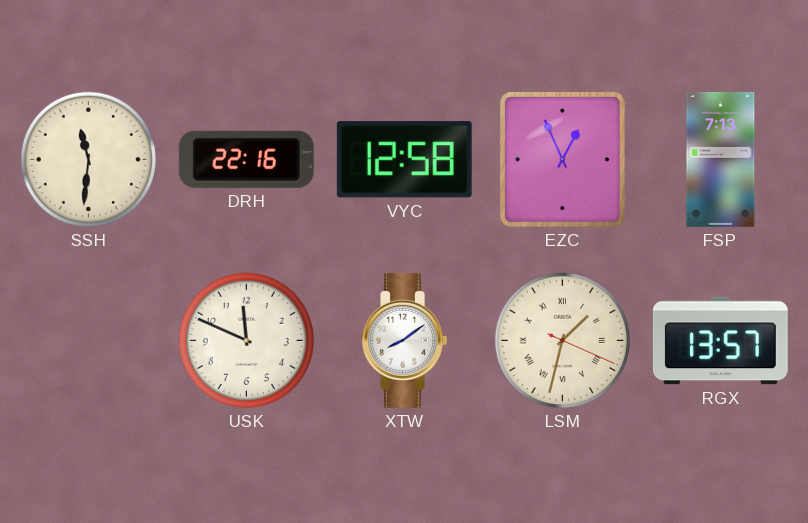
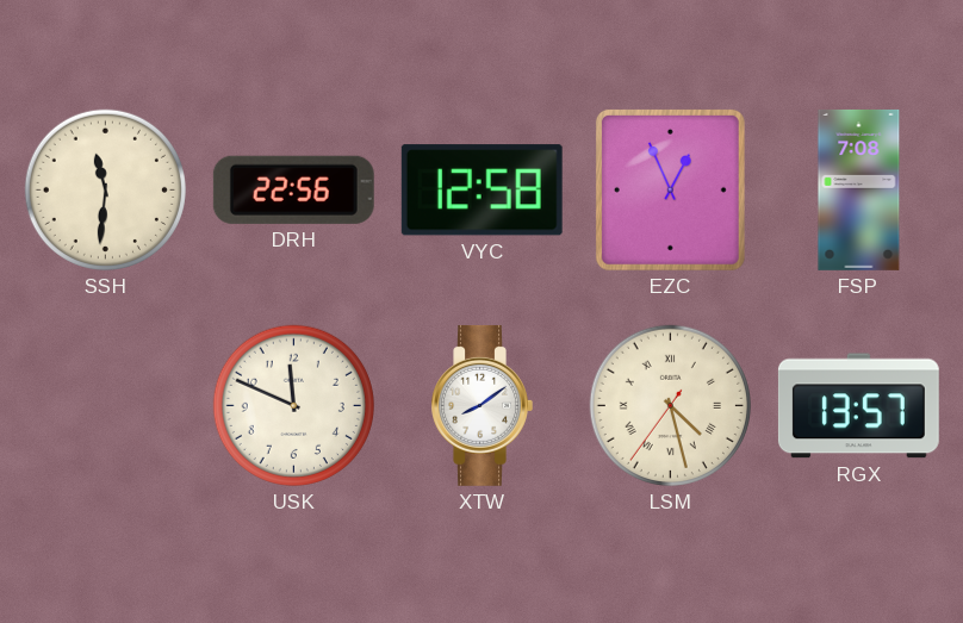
DRH: 22:16 -> 22:56
FSP: 7:13 -> 7:08
LSM: 1:32 -> 4:27
